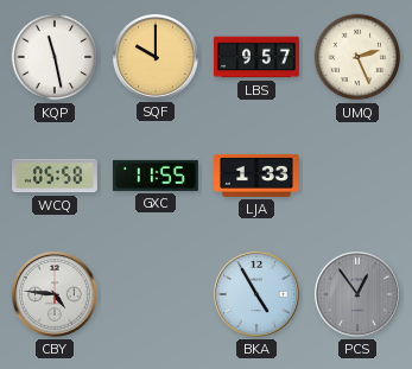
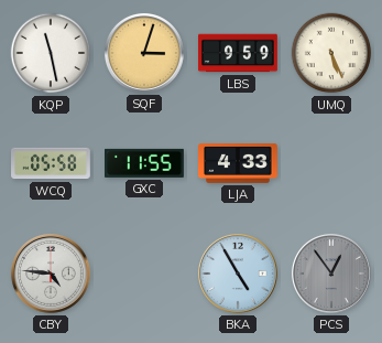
SQF: 10:00 -> 3:03
LBS: 9:57 -> 9:59
UMQ: 2:26 -> 5:26
LJA: 1:33 -> 4:33
